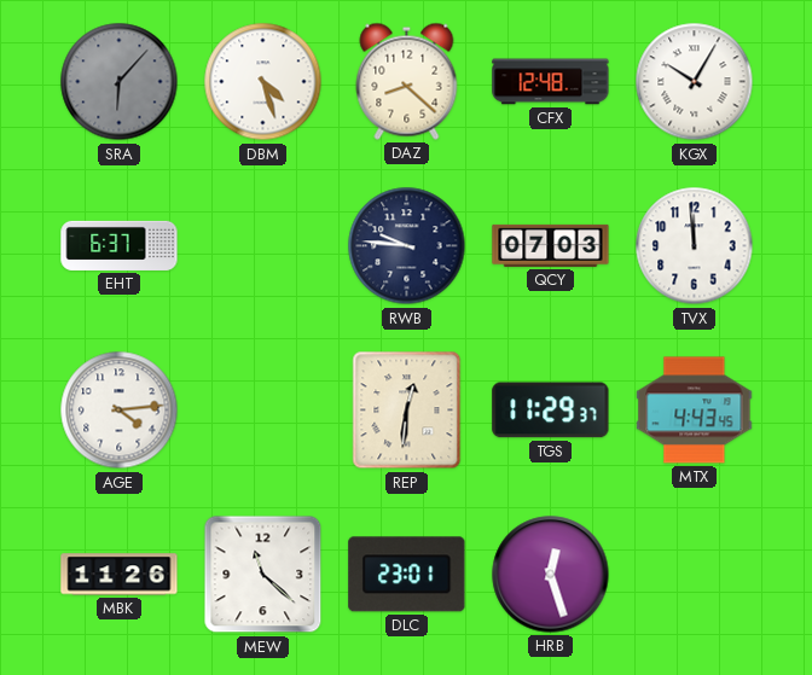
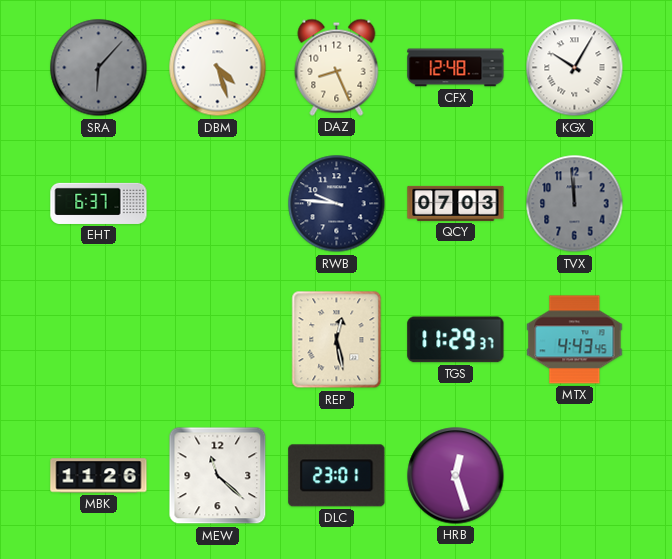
DAZ: 8:22 -> 8:26
TVX dial: white -> grey
AGE: 4:14 -> none
REP: 12:31 -> 12:28
